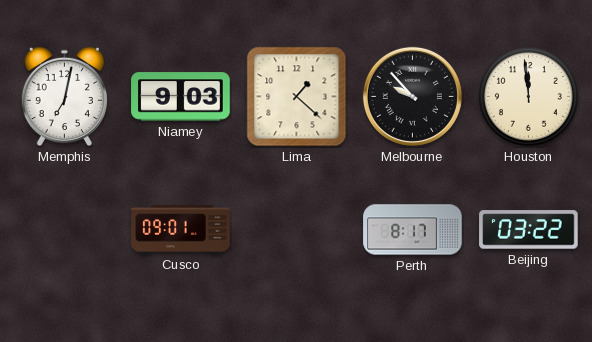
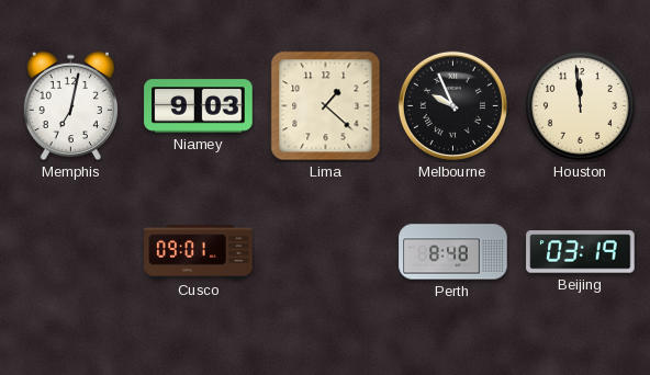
Melbourne: 9:53 -> 9:56
Perth: 8:17 -> 8:48
Beijing: 03:22 -> 03:19
